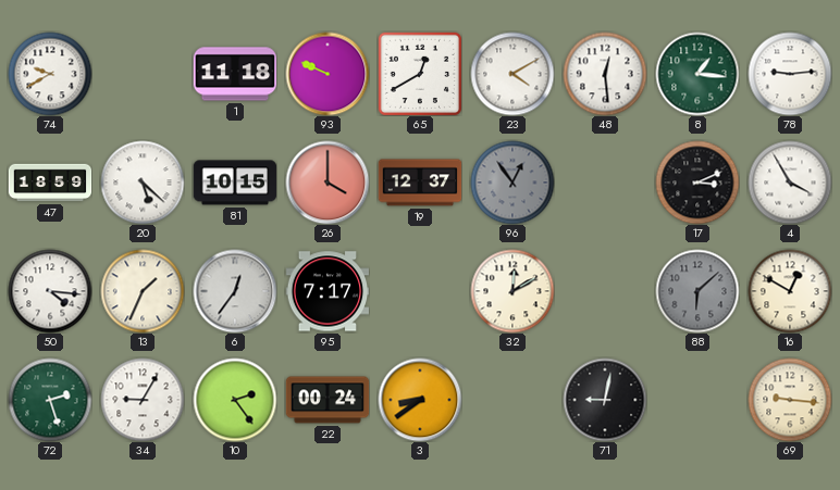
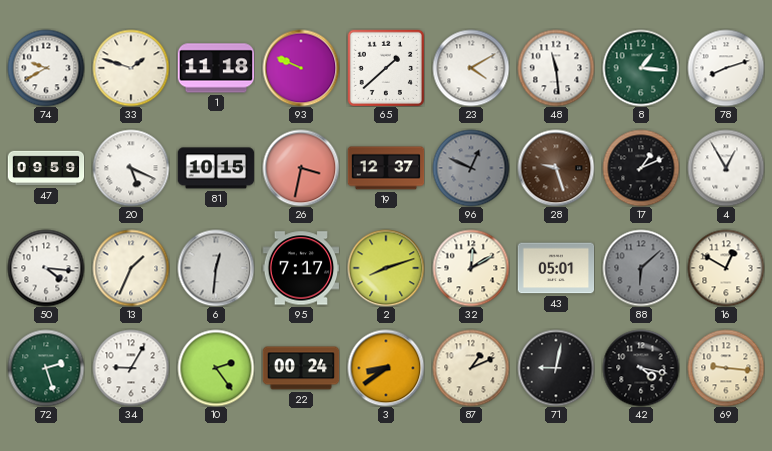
33: none -> 1:48
65: 12:40 -> 1:38
48: 12:29 -> 11:29
78: 9:14 -> 8:12
47: 18:59 -> 09:59
20: 5:22 -> 5:19
26: 4:00 -> 3:32
96: 12:54 -> 12:49
28: none -> 9:27
17: 3:11 -> 1:11
4: 3:55 -> 12:55
6: 12:36 -> 12:31
2: none -> 8:12
43: none -> 05:01
87: none -> 1:11
42: none -> 4:17
